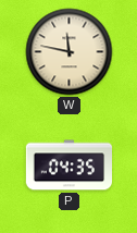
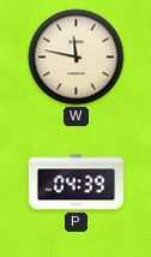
P: 04:35 -> 04:39
